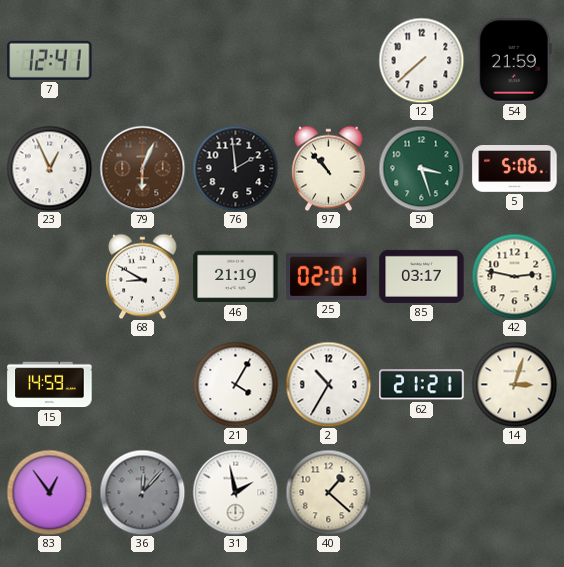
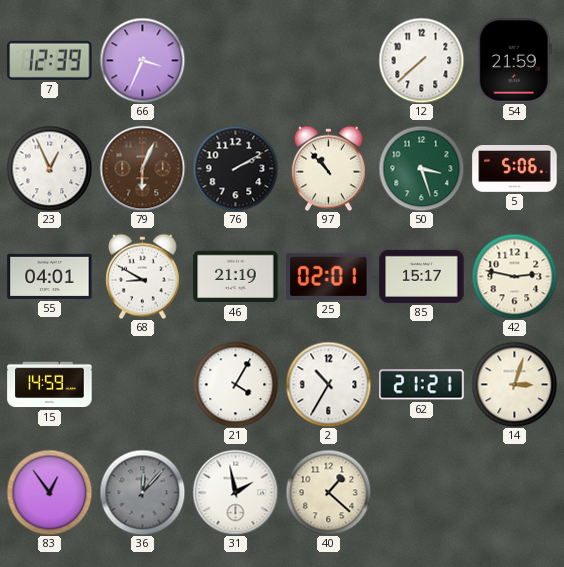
7: 12:41 -> 12:39
66: none -> 3:34
76: 1:59 -> 2:10
55: none -> 04:01
85: 03:17 -> 15:17
